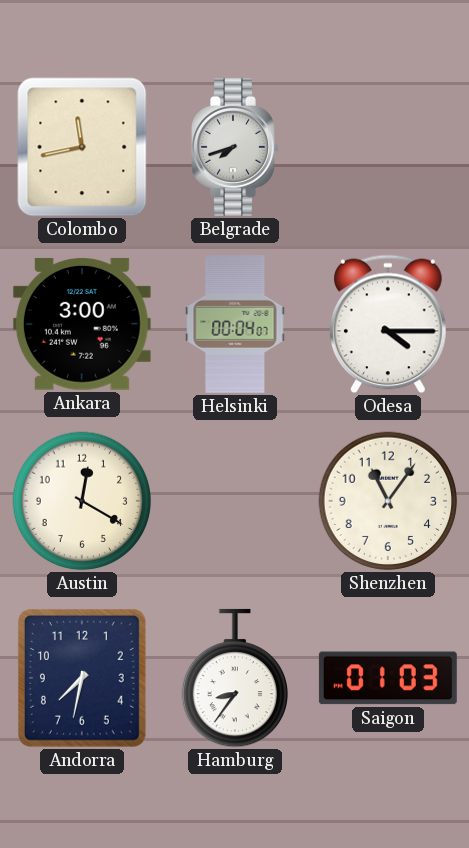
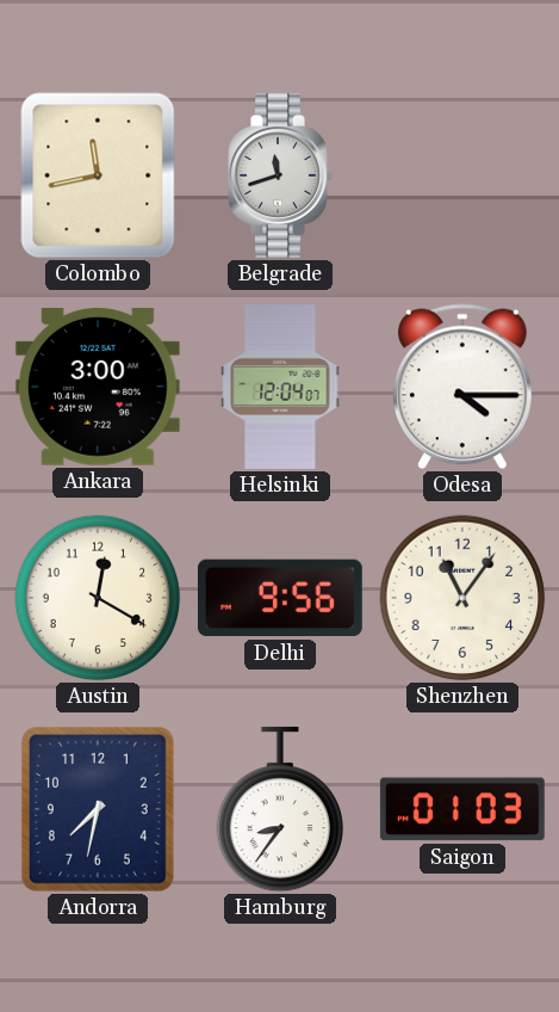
Belgrade: 7:42 -> 11:42
Helsinki: 00:04 -> 12:04
Delhi: none -> 9:56
